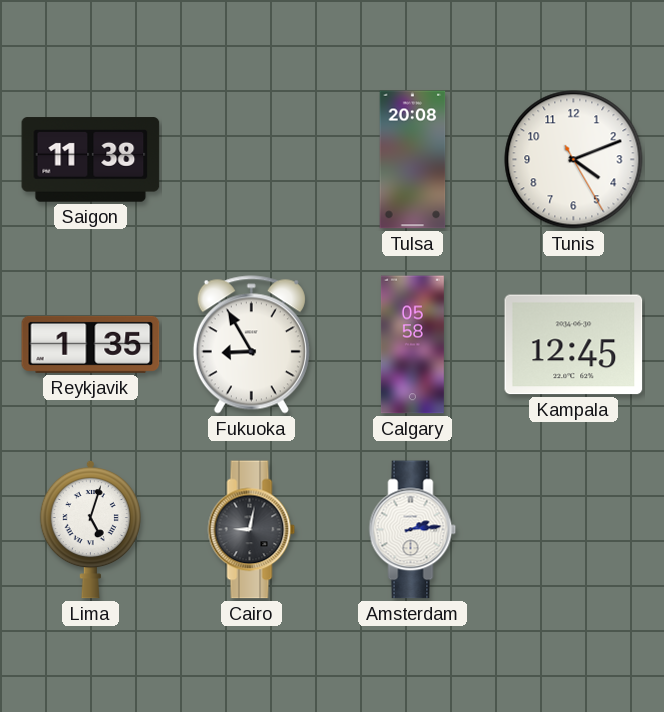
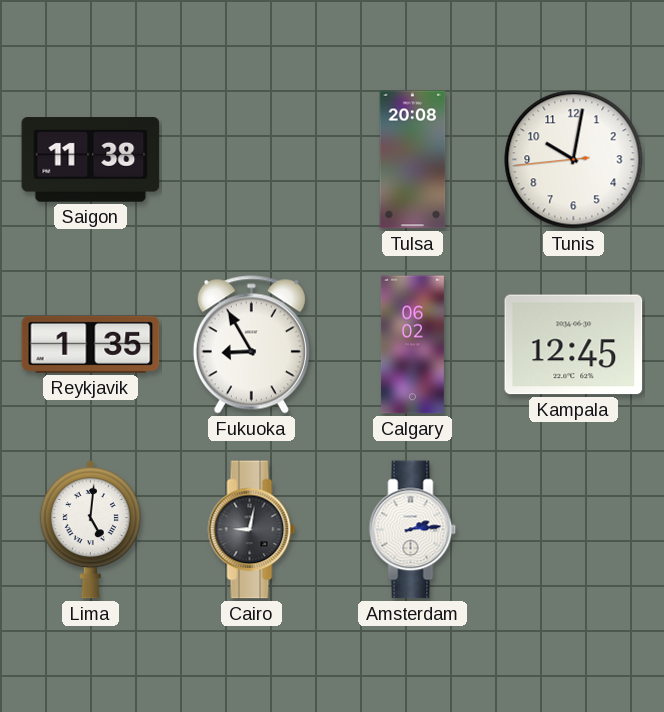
Tunis: 4:11 -> 10:01
Calgary: 05:58 -> 06:02
Lima: 5:03 -> 5:01
